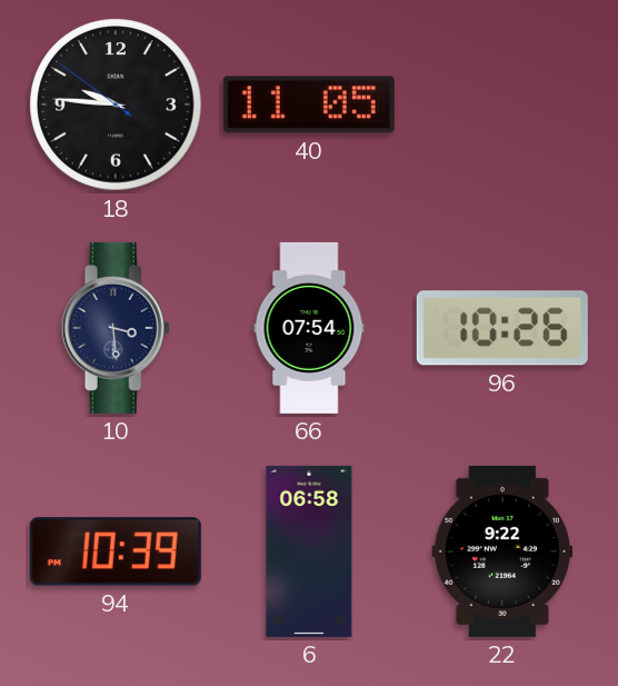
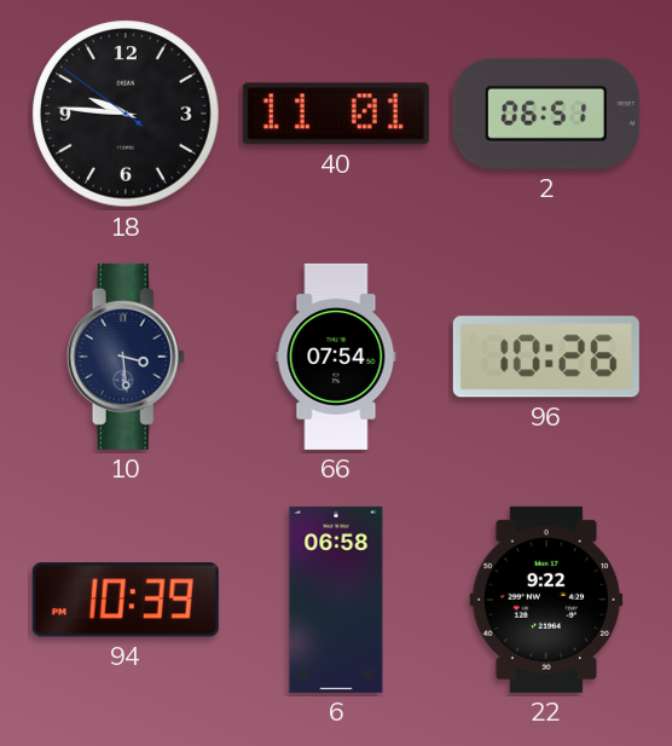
40: 11:05 -> 11:01
2: none -> 06:51
